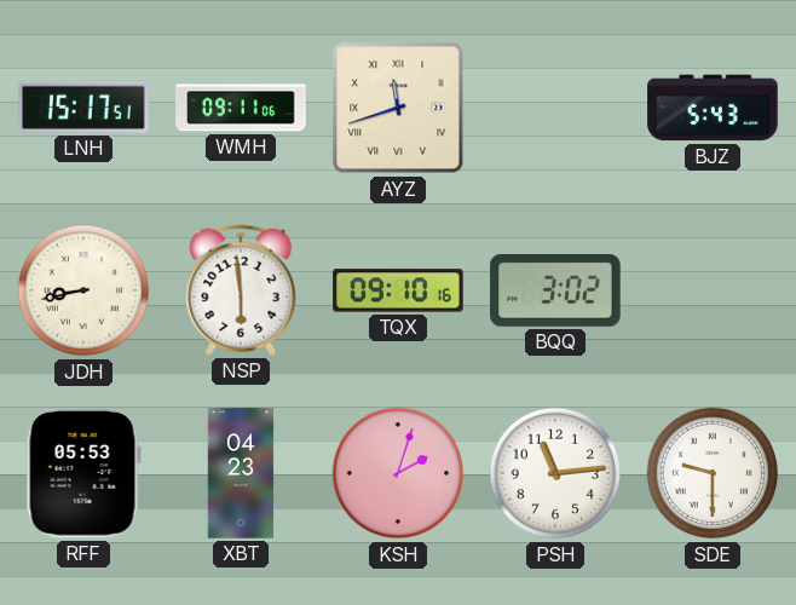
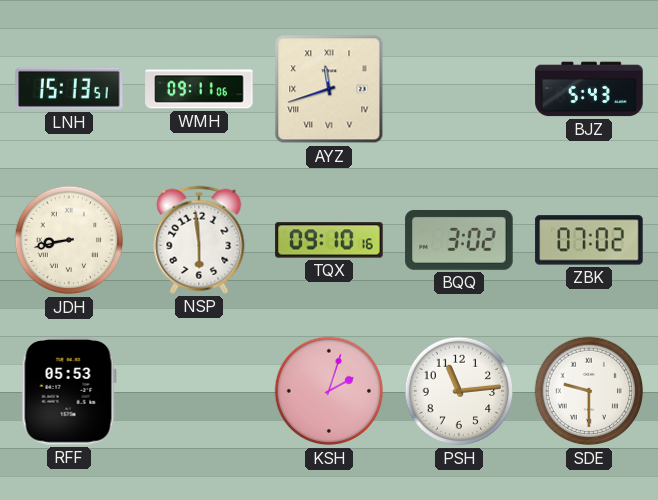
LNH: 15:17 -> 15:13
ZBK: none -> 07:02
XBT: 04:23 -> none
